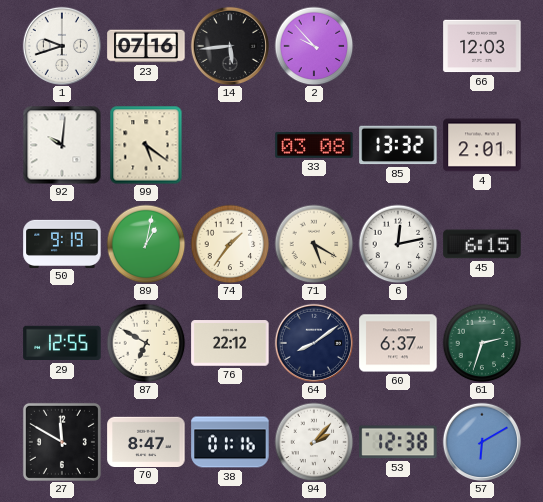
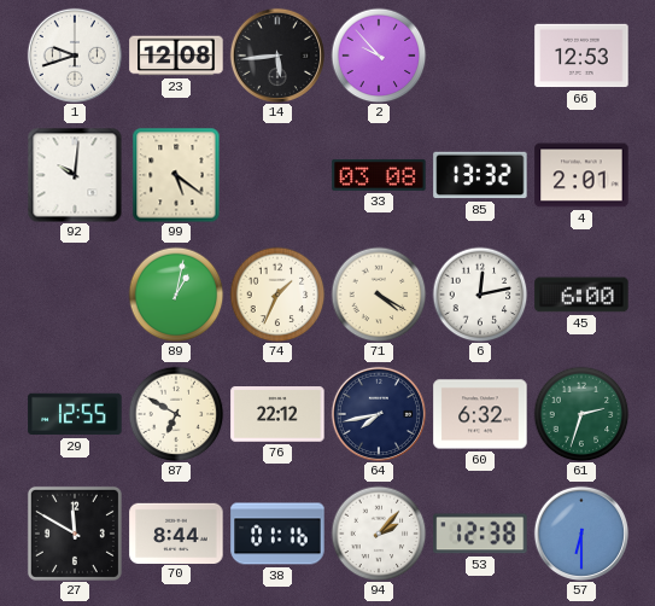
23: 07:16 -> 12:08
66: 12:03 -> 12:53
50: 9:19 -> none
74: 1:36 -> 1:34
71: 5:20 -> 4:20
45: 6:15 -> 6:00
64: 8:09 -> 7:43
60: 6:37 -> 6:32
70: 8:47 -> 8:44
57: 6:10 -> 6:30
